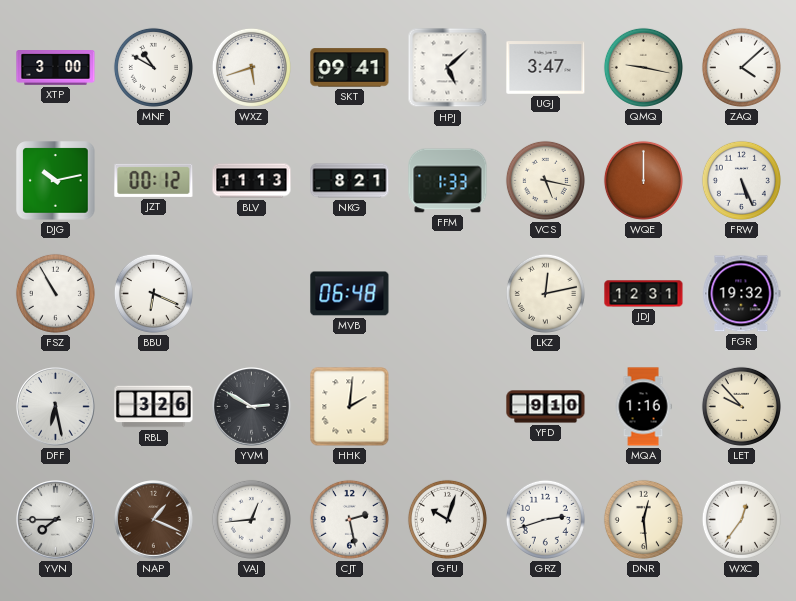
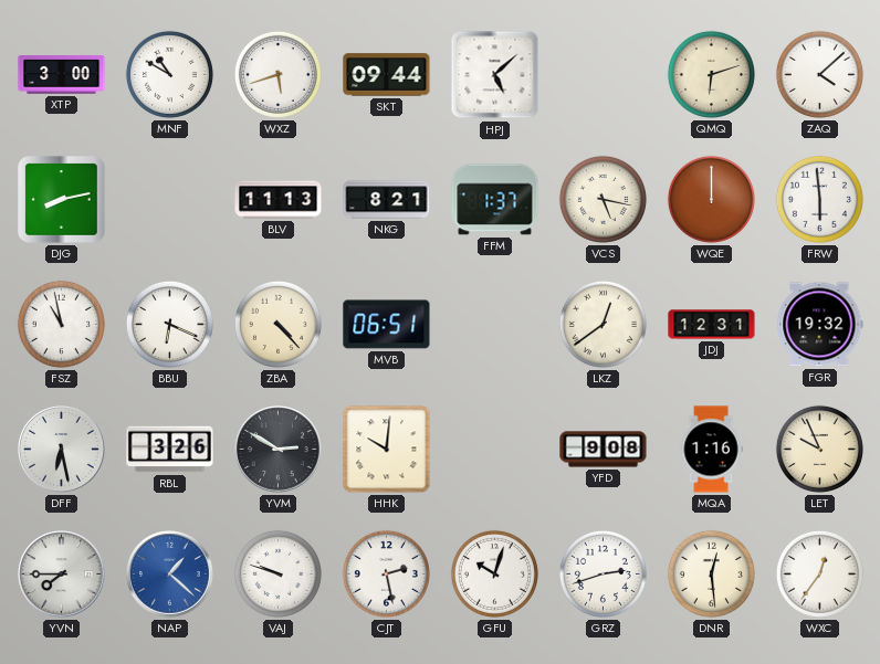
SKT: 09:41 -> 09:44
UGJ: 3:47 -> none
QMQ: 9:17 -> 6:12
DJG: 10:13 -> 8:13
JZT: 00:12 -> none
FFM: 1:33 -> 1:37
FRW: 5:26 -> 5:59
FSZ: 10:55 -> 10:58
ZBA: none -> 4:23
MVB: 06:48 -> 06:51
LKZ: 12:13 -> 12:39
HHK: 2:01 -> 10:01
YFD: 9:10 -> 9:08
LET: 9:53 -> 9:56
NAP: 1:19 -> 1:22
NAP dial: brown -> blue
VAJ: 12:44 -> 9:48
